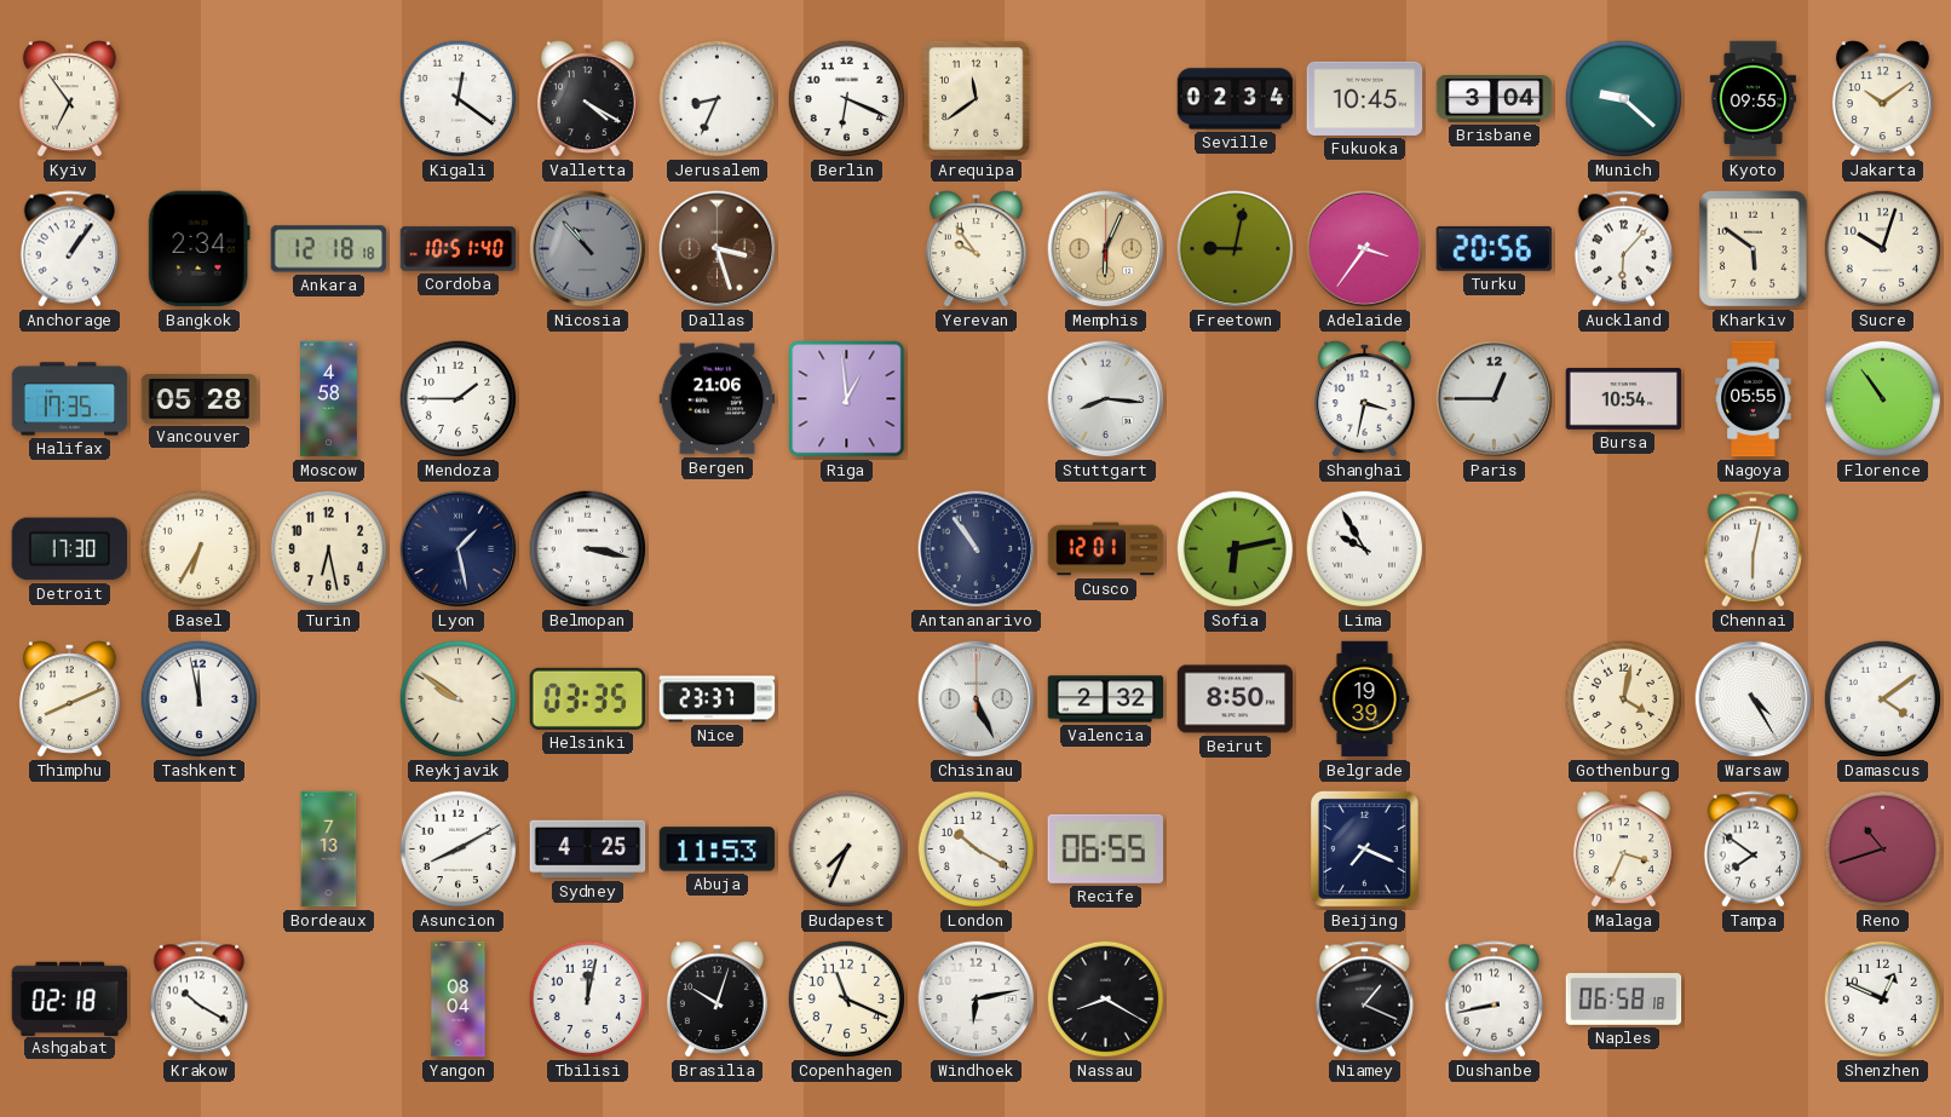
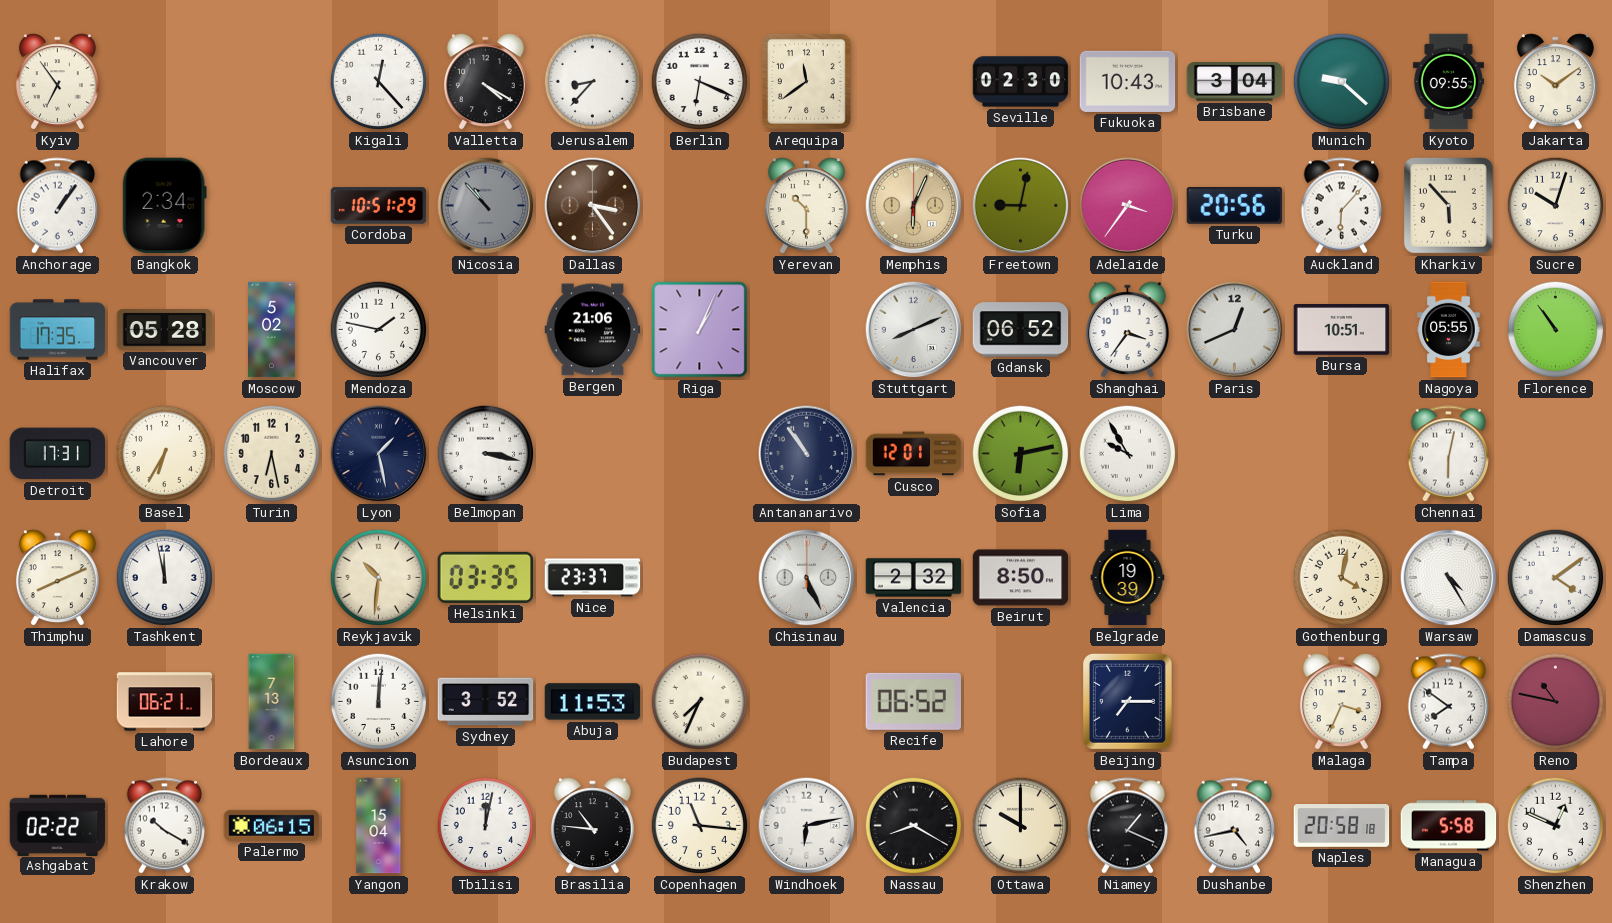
Kigali: 12:21 -> 12:23
Jerusalem: 8:34 -> 8:37
Seville: 02:34 -> 02:30
Fukuoka: 10:45 -> 10:43
Ankara: 12:18 -> none
Cordoba: 10:51:40 -> 10:51:29
Dallas: 3:27 -> 3:24
Yerevan: 9:54 -> 10:30
Kharkiv: 5:51 -> 5:53
Moscow: 4:58 -> 5:02
Mendoza: 1:45 -> 1:47
Riga: 12:59 -> 1:04
Stuttgart: 8:16 -> 8:11
Gdansk: none -> 06:52
Shanghai: 3:32 -> 3:36
Paris: 12:45 -> 12:41
Bursa: 10:54 -> 10:51
Detroit: 17:30 -> 17:31
Reykjavik: 9:51 -> 10:31
Lahore: none -> 06:21
Asuncion: 8:10 -> 12:01
Sydney: 4:25 -> 3:52
London: 10:20 -> none
Recife: 06:55 -> 06:52
Beijing: 7:19 -> 7:15
Reno: 10:42 -> 10:47
Ashgabat: 02:18 -> 02:22
Palermo: none -> 06:15
Yangon: 08:04 -> 15:04
Brasilia: 10:03 -> 10:46
Copenhagen: 11:19 -> 11:16
Ottawa: none -> 10:00
Dushanbe: 8:43 -> 4:43
Naples: 06:58 -> 20:58
Managua: none -> 5:58
